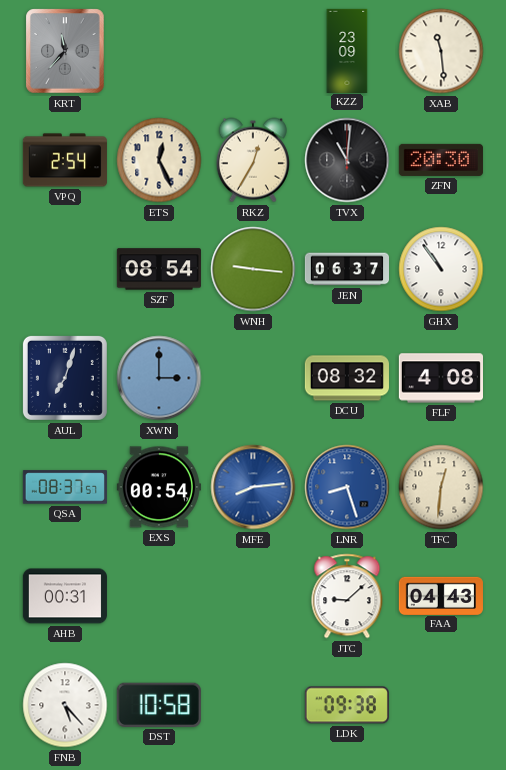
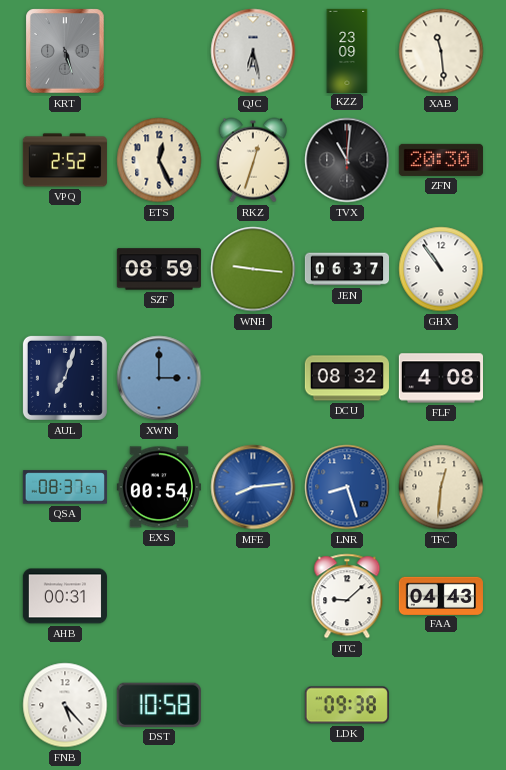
KRT: 11:37 -> 5:27
QJC: none -> 6:28
VPQ: 2:54 -> 2:52
RKZ: 12:35 -> 12:33
SZF: 08:54 -> 08:59
